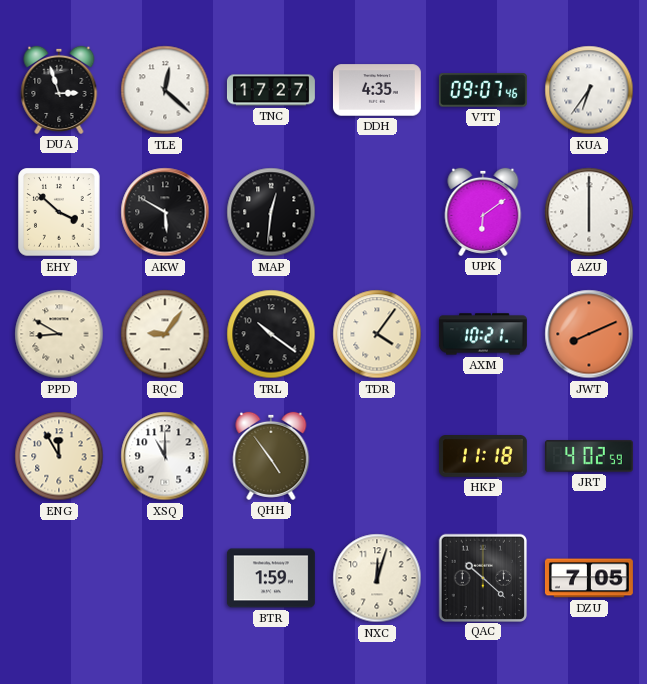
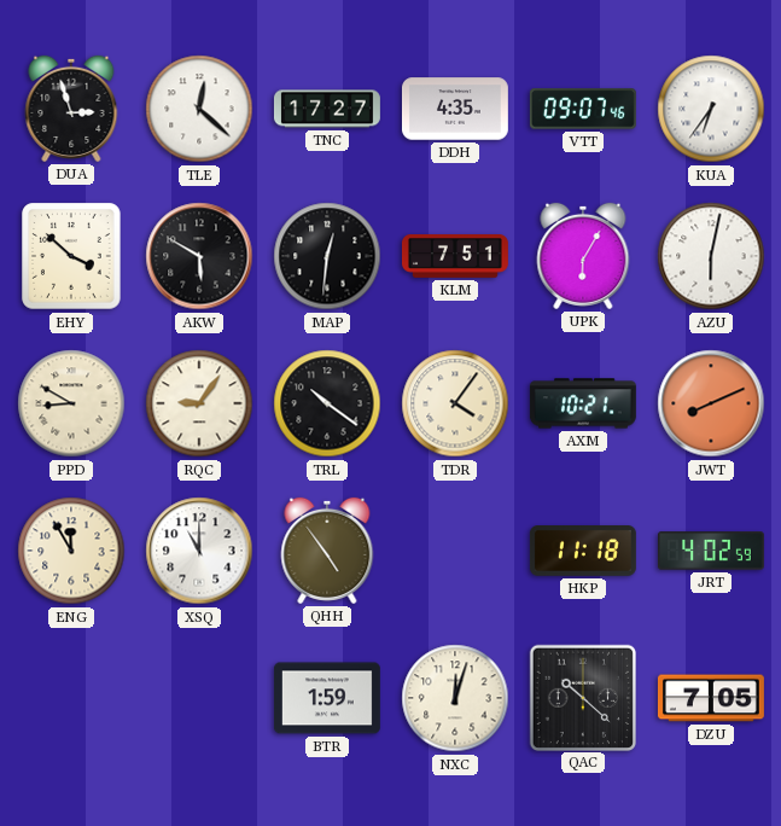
KLM: none -> 7:51
UPK: 6:09 -> 6:05
AZU: 6:00 -> 6:02
